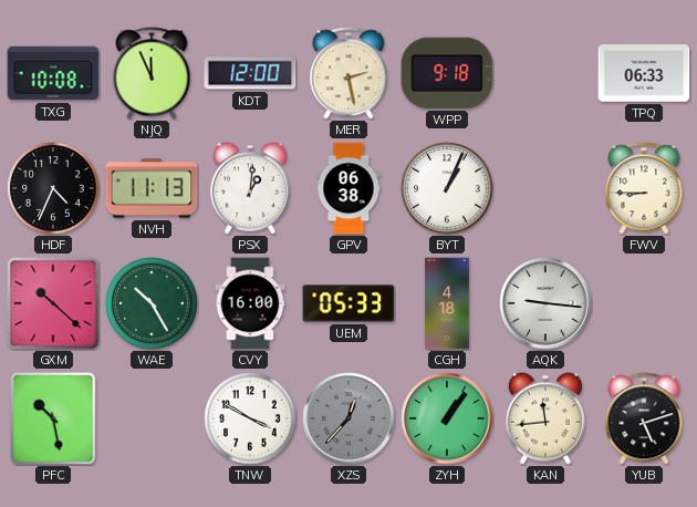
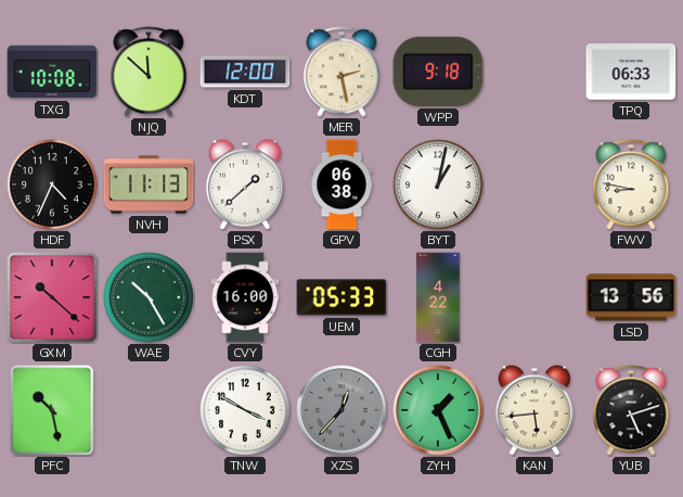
NJQ: 11:56 -> 11:52
PSX: 1:01 -> 1:38
BYT: 1:04 -> 1:02
FWV: 8:45 -> 8:47
CGH: 4:18 -> 4:22
AQK: 9:16 -> none
LSD: none -> 13:56
ZYH: 1:06 -> 1:26
KAN: 11:44 -> 5:44
